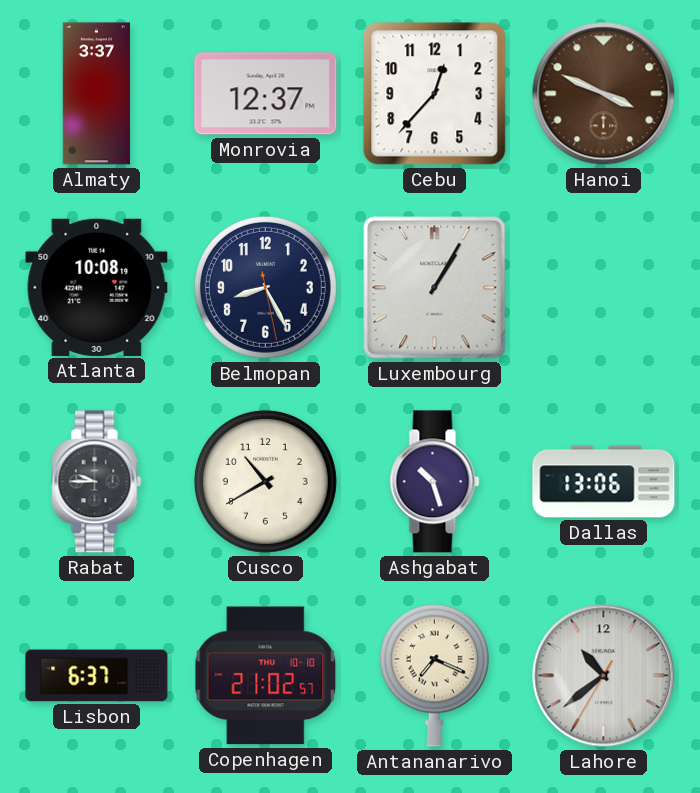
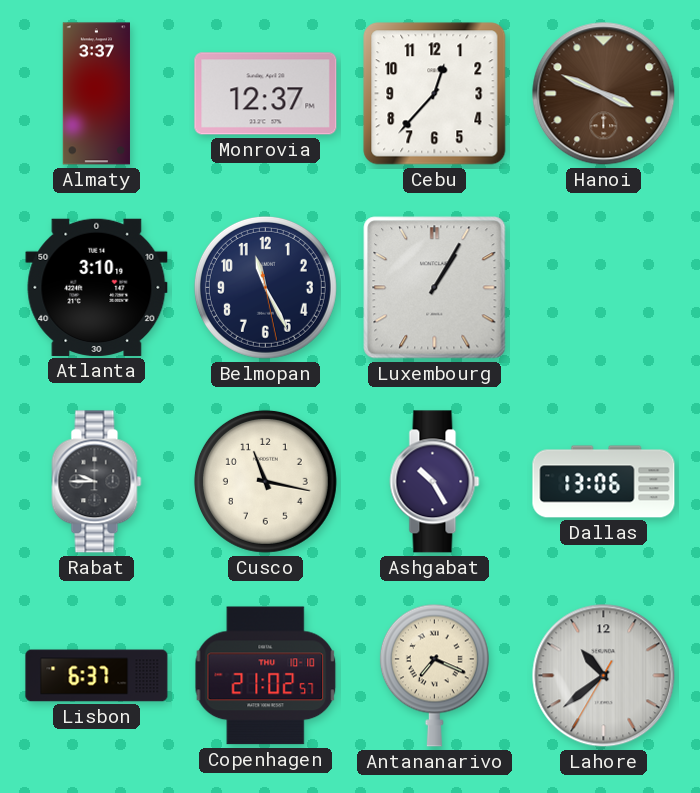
Atlanta: 10:08 -> 3:10
Belmopan: 8:25 -> 11:25
Cusco: 10:40 -> 11:17
Ashgabat: 10:27 -> 10:25
